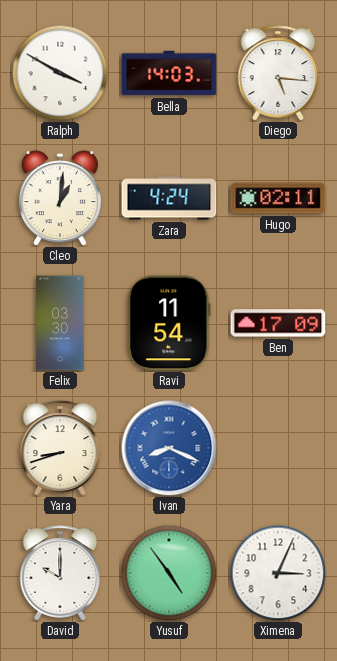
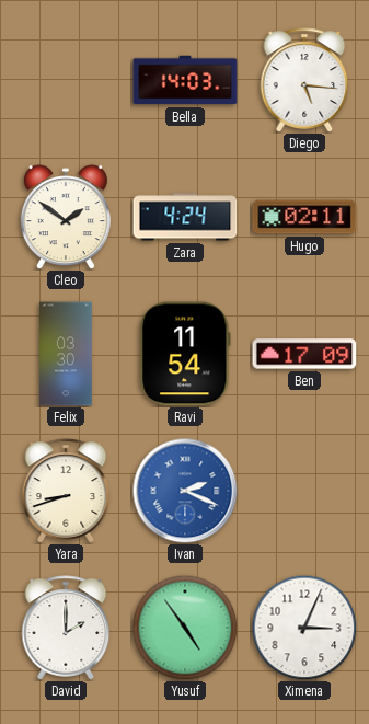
Ralph: 3:50 -> none
Cleo: 1:01 -> 1:51
Ivan: 8:19 -> 2:19
David: 10:00 -> 2:00
